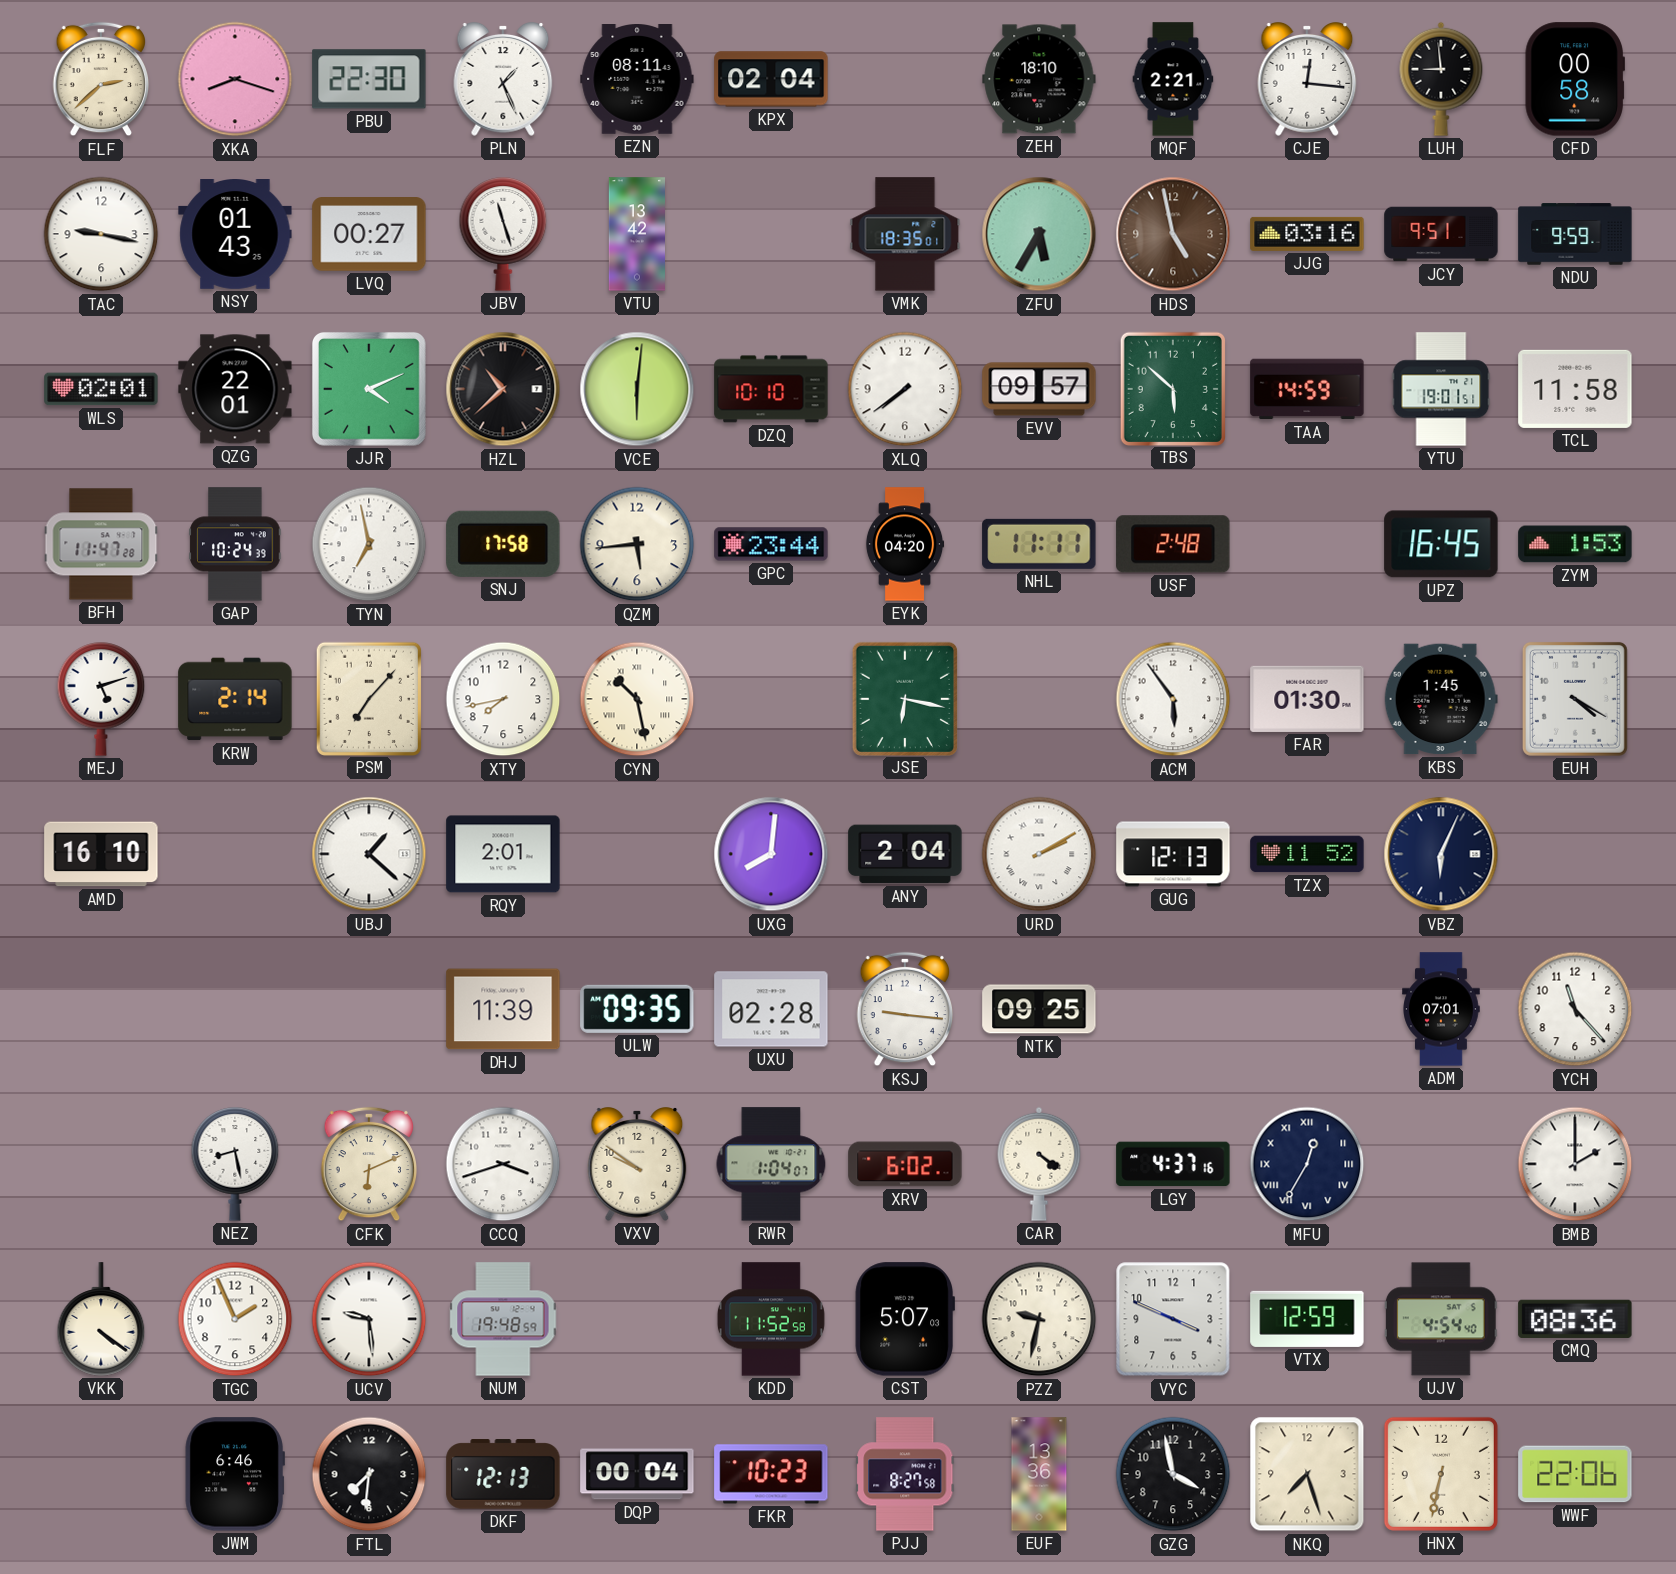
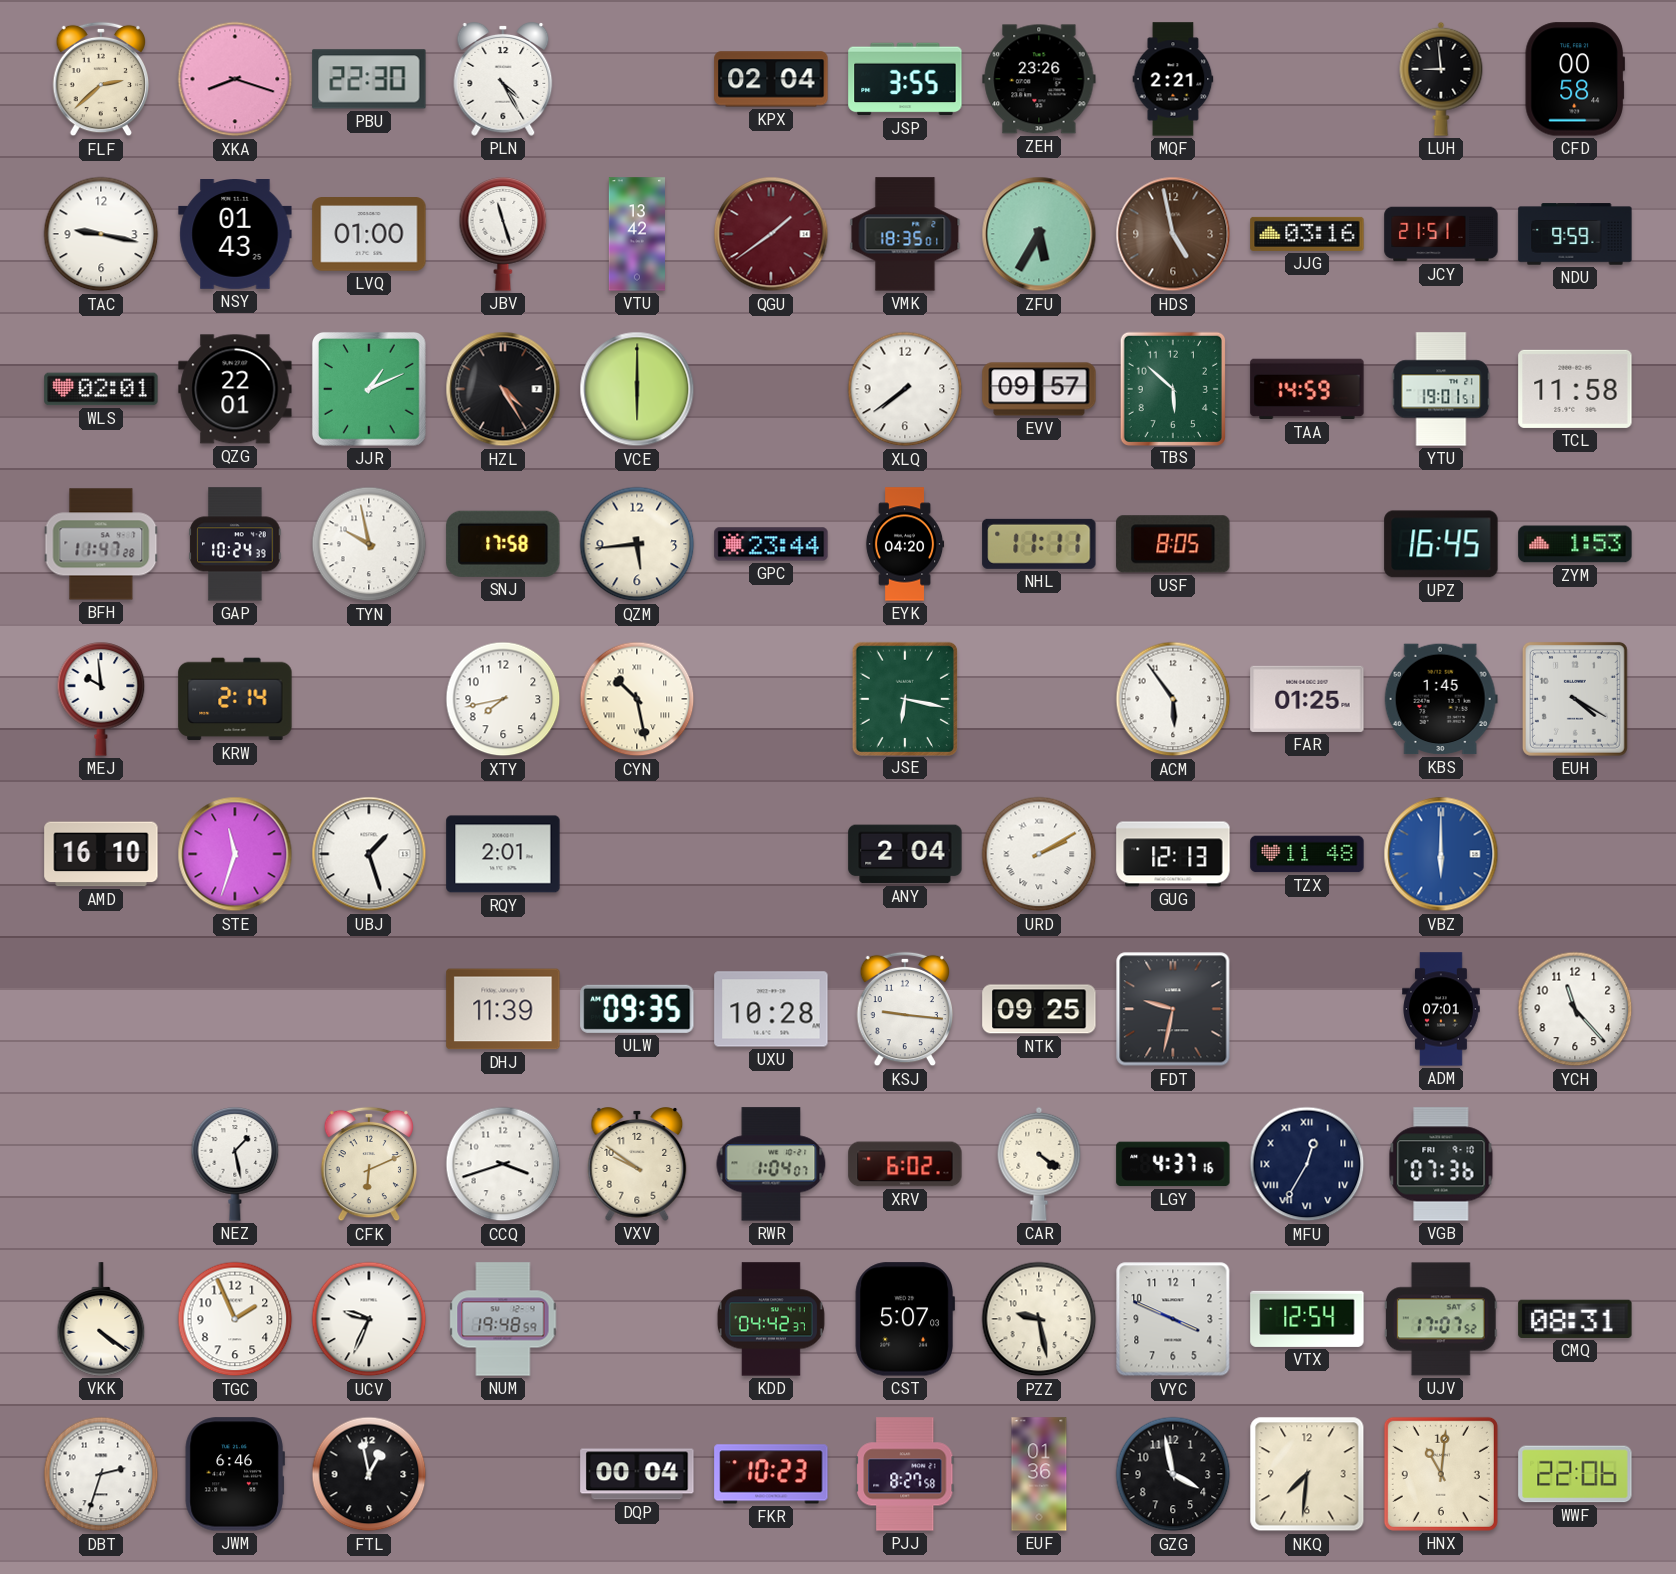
PLN: 1:26 -> 4:25
EZN: 08:11 -> none
JSP: none -> 3:55
ZEH: 18:10 -> 23:26
CJE: 12:16 -> none
LVQ: 00:27 -> 01:00
QGU: none -> 1:39
JCY: 9:51 -> 21:51
JJR: 4:11 -> 1:11
HZL: 10:38 -> 4:25
VCE: 6:01 -> 6:00
DZQ: 10:10 -> none
TYN: 6:58 -> 9:58
USF: 2:48 -> 8:05
MEJ: 5:12 -> 9:59
PSM: 7:07 -> none
FAR: 01:30 -> 01:25
STE: none -> 11:33
UBJ: 1:22 -> 1:27
UXG: 8:01 -> none
TZX: 11:52 -> 11:48
VBZ: 6:04 -> 6:00
VBZ dial: navy -> blue
UXU: 02:28 -> 10:28
FDT: none -> 9:32
NEZ: 8:28 -> 1:28
VGB: none -> 07:36
BMB: 2:00 -> none
UCV: 9:29 -> 9:34
KDD: 11:52 -> 04:42
PZZ: 9:32 -> 9:28
VTX: 12:59 -> 12:54
UJV: 4:54 -> 17:07
CMQ: 08:36 -> 08:31
DBT: none -> 2:33
FTL: 7:31 -> 12:58
DKF: 12:13 -> none
EUF: 13:36 -> 01:36
NKQ: 7:27 -> 7:31
HNX: 6:32 -> 11:01
